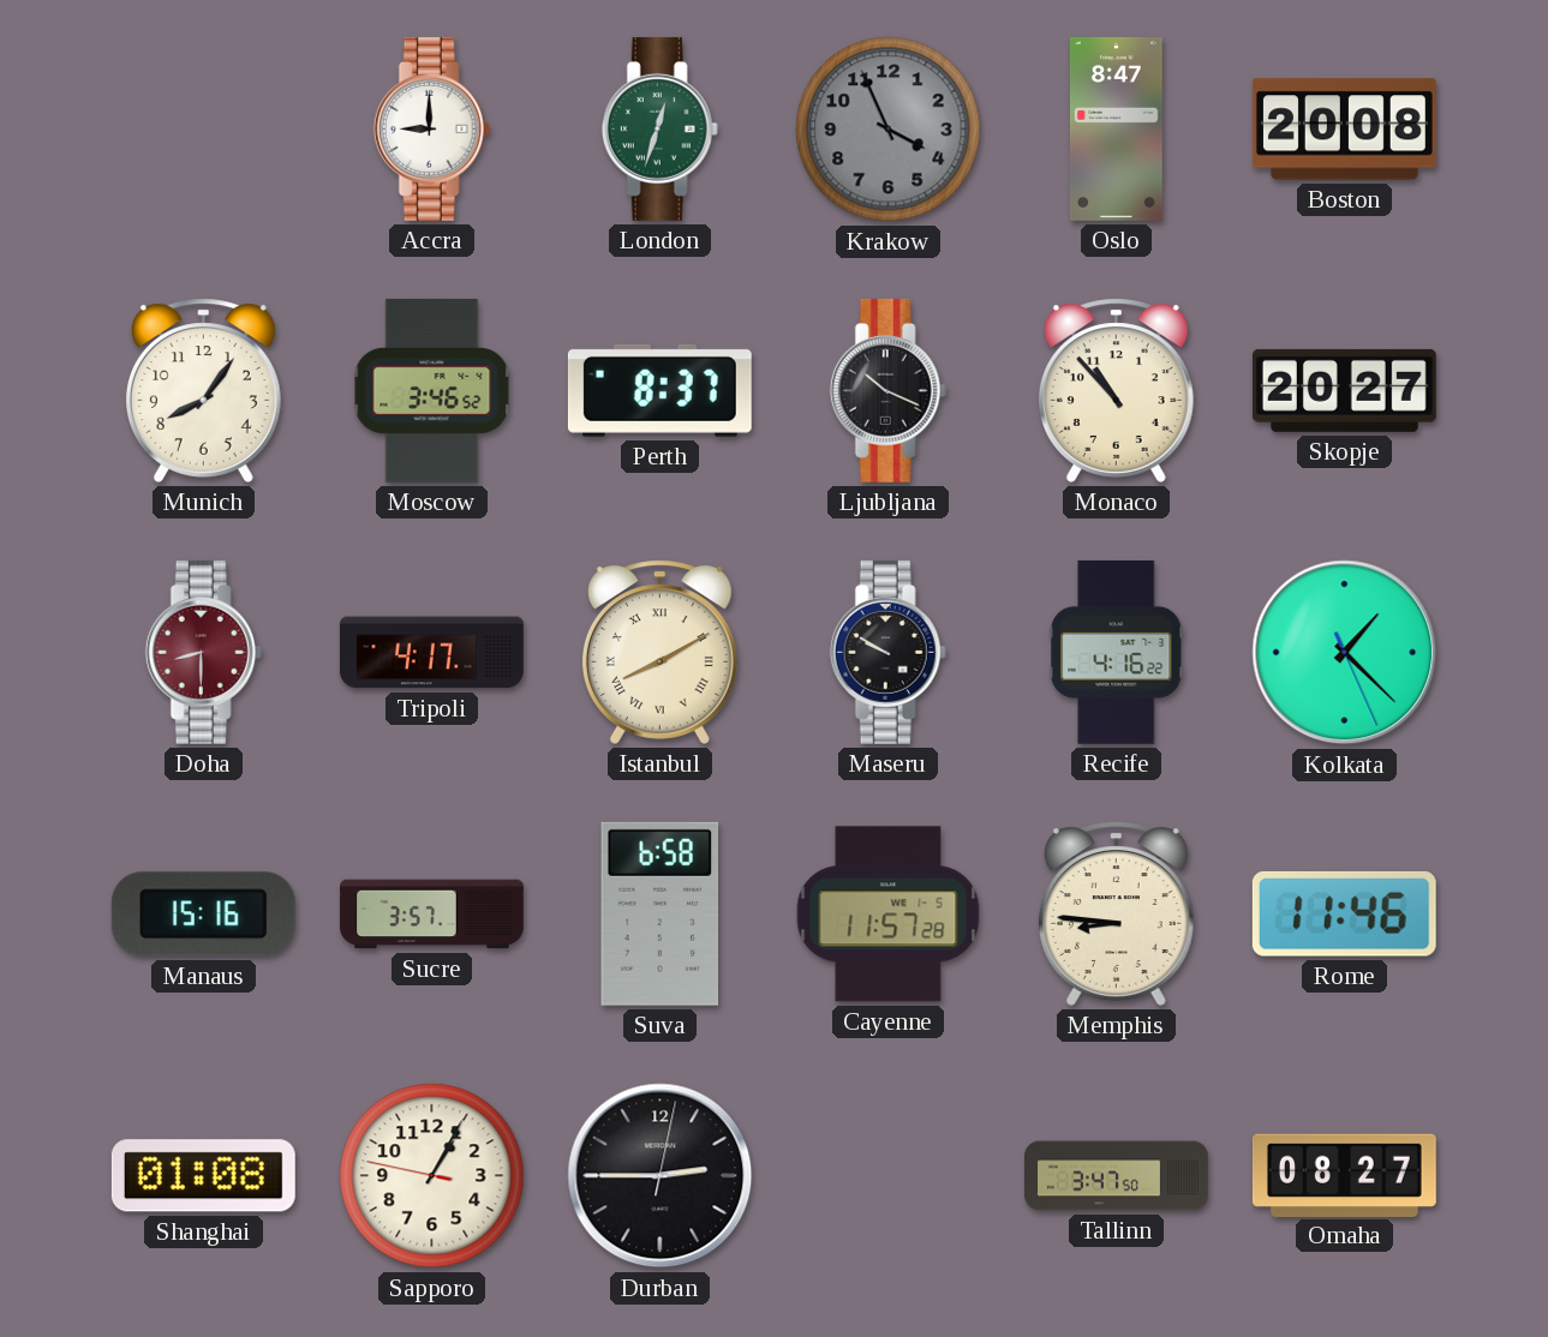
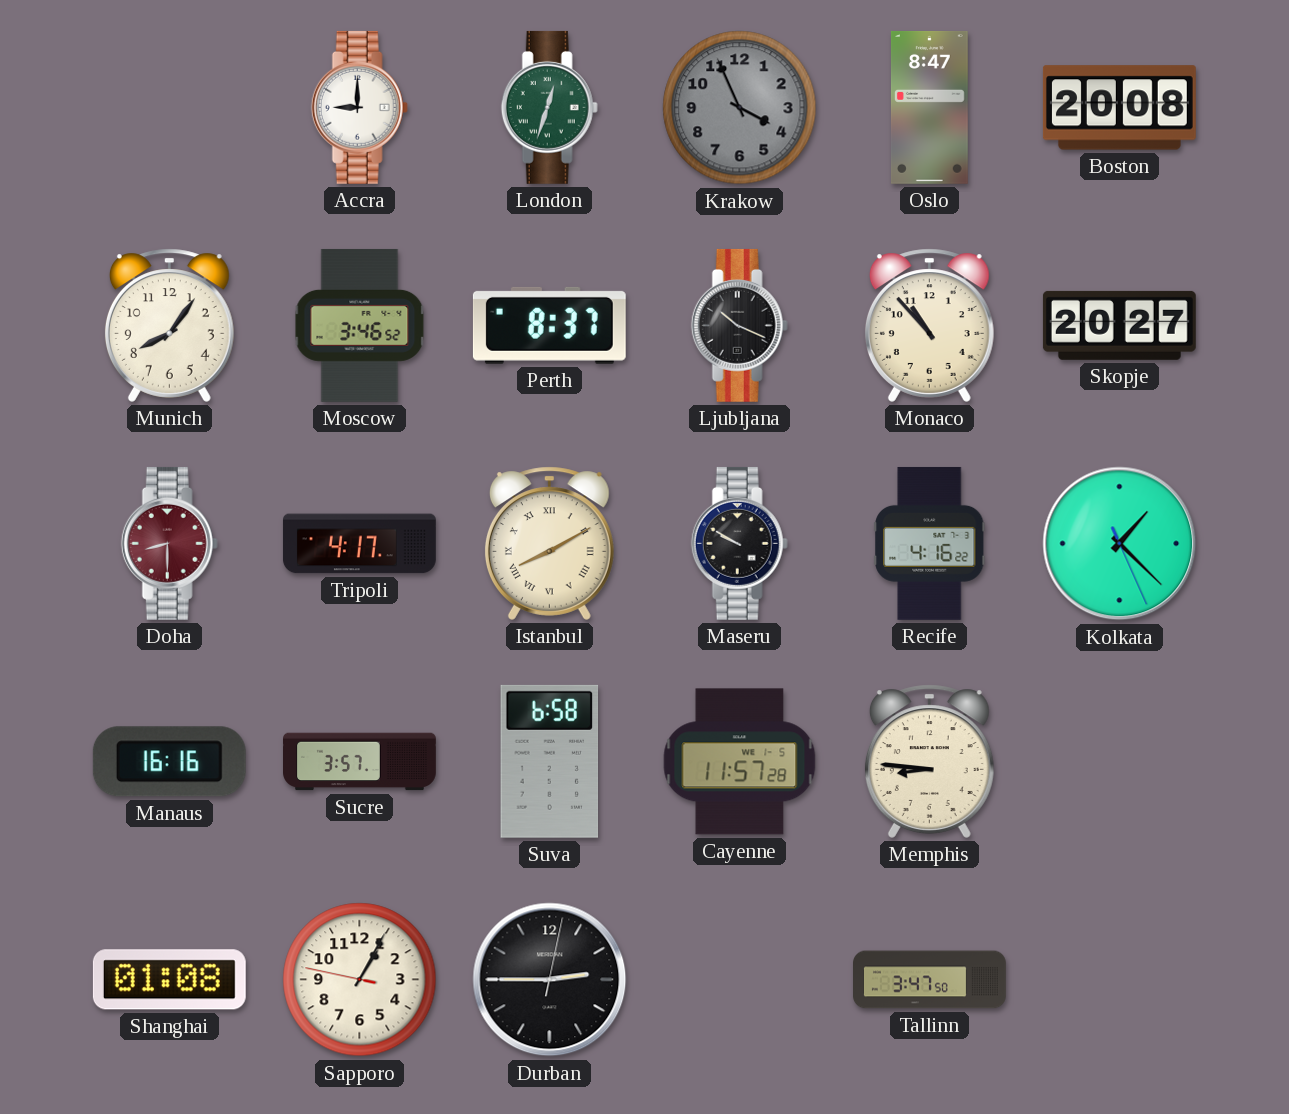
Manaus: 15:16 -> 16:16
Rome: 11:46 -> none
Omaha: 08:27 -> none
